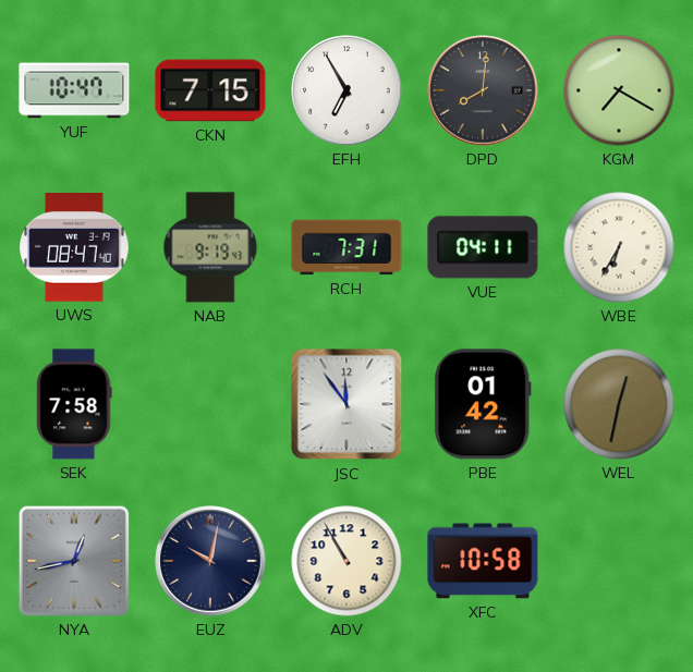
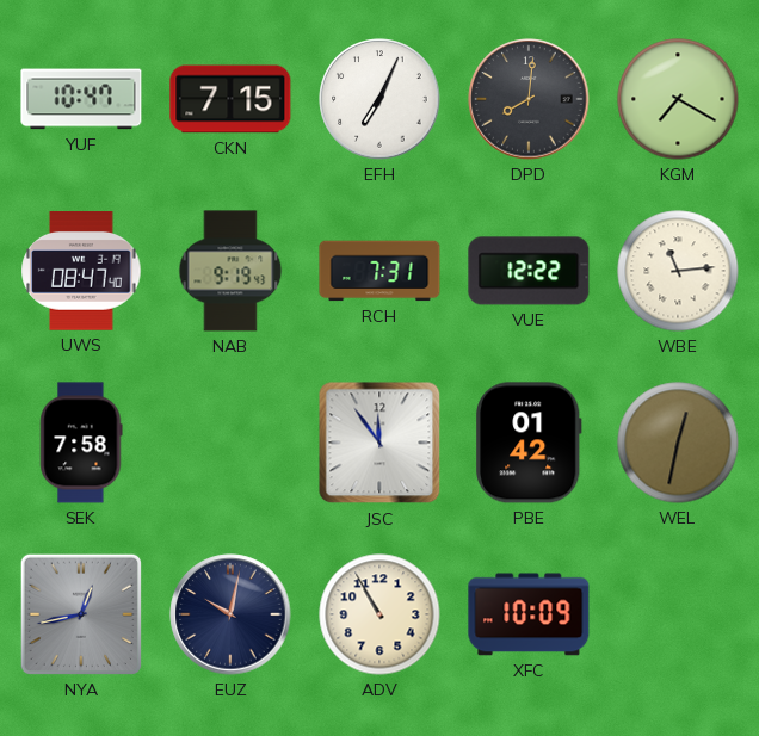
EFH: 6:55 -> 7:04
VUE: 04:11 -> 12:22
WBE: 6:35 -> 11:14
XFC: 10:58 -> 10:09
